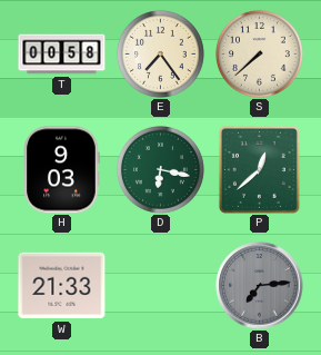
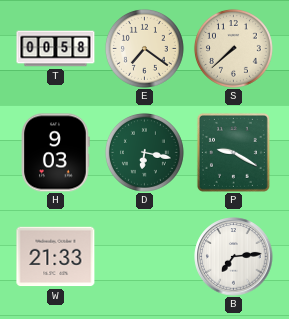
E: 7:24 -> 7:21
P: 12:38 -> 9:20
B dial: grey -> white
